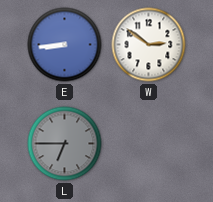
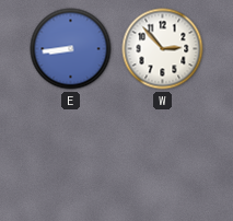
W: 2:51 -> 2:53
L: 6:45 -> none
